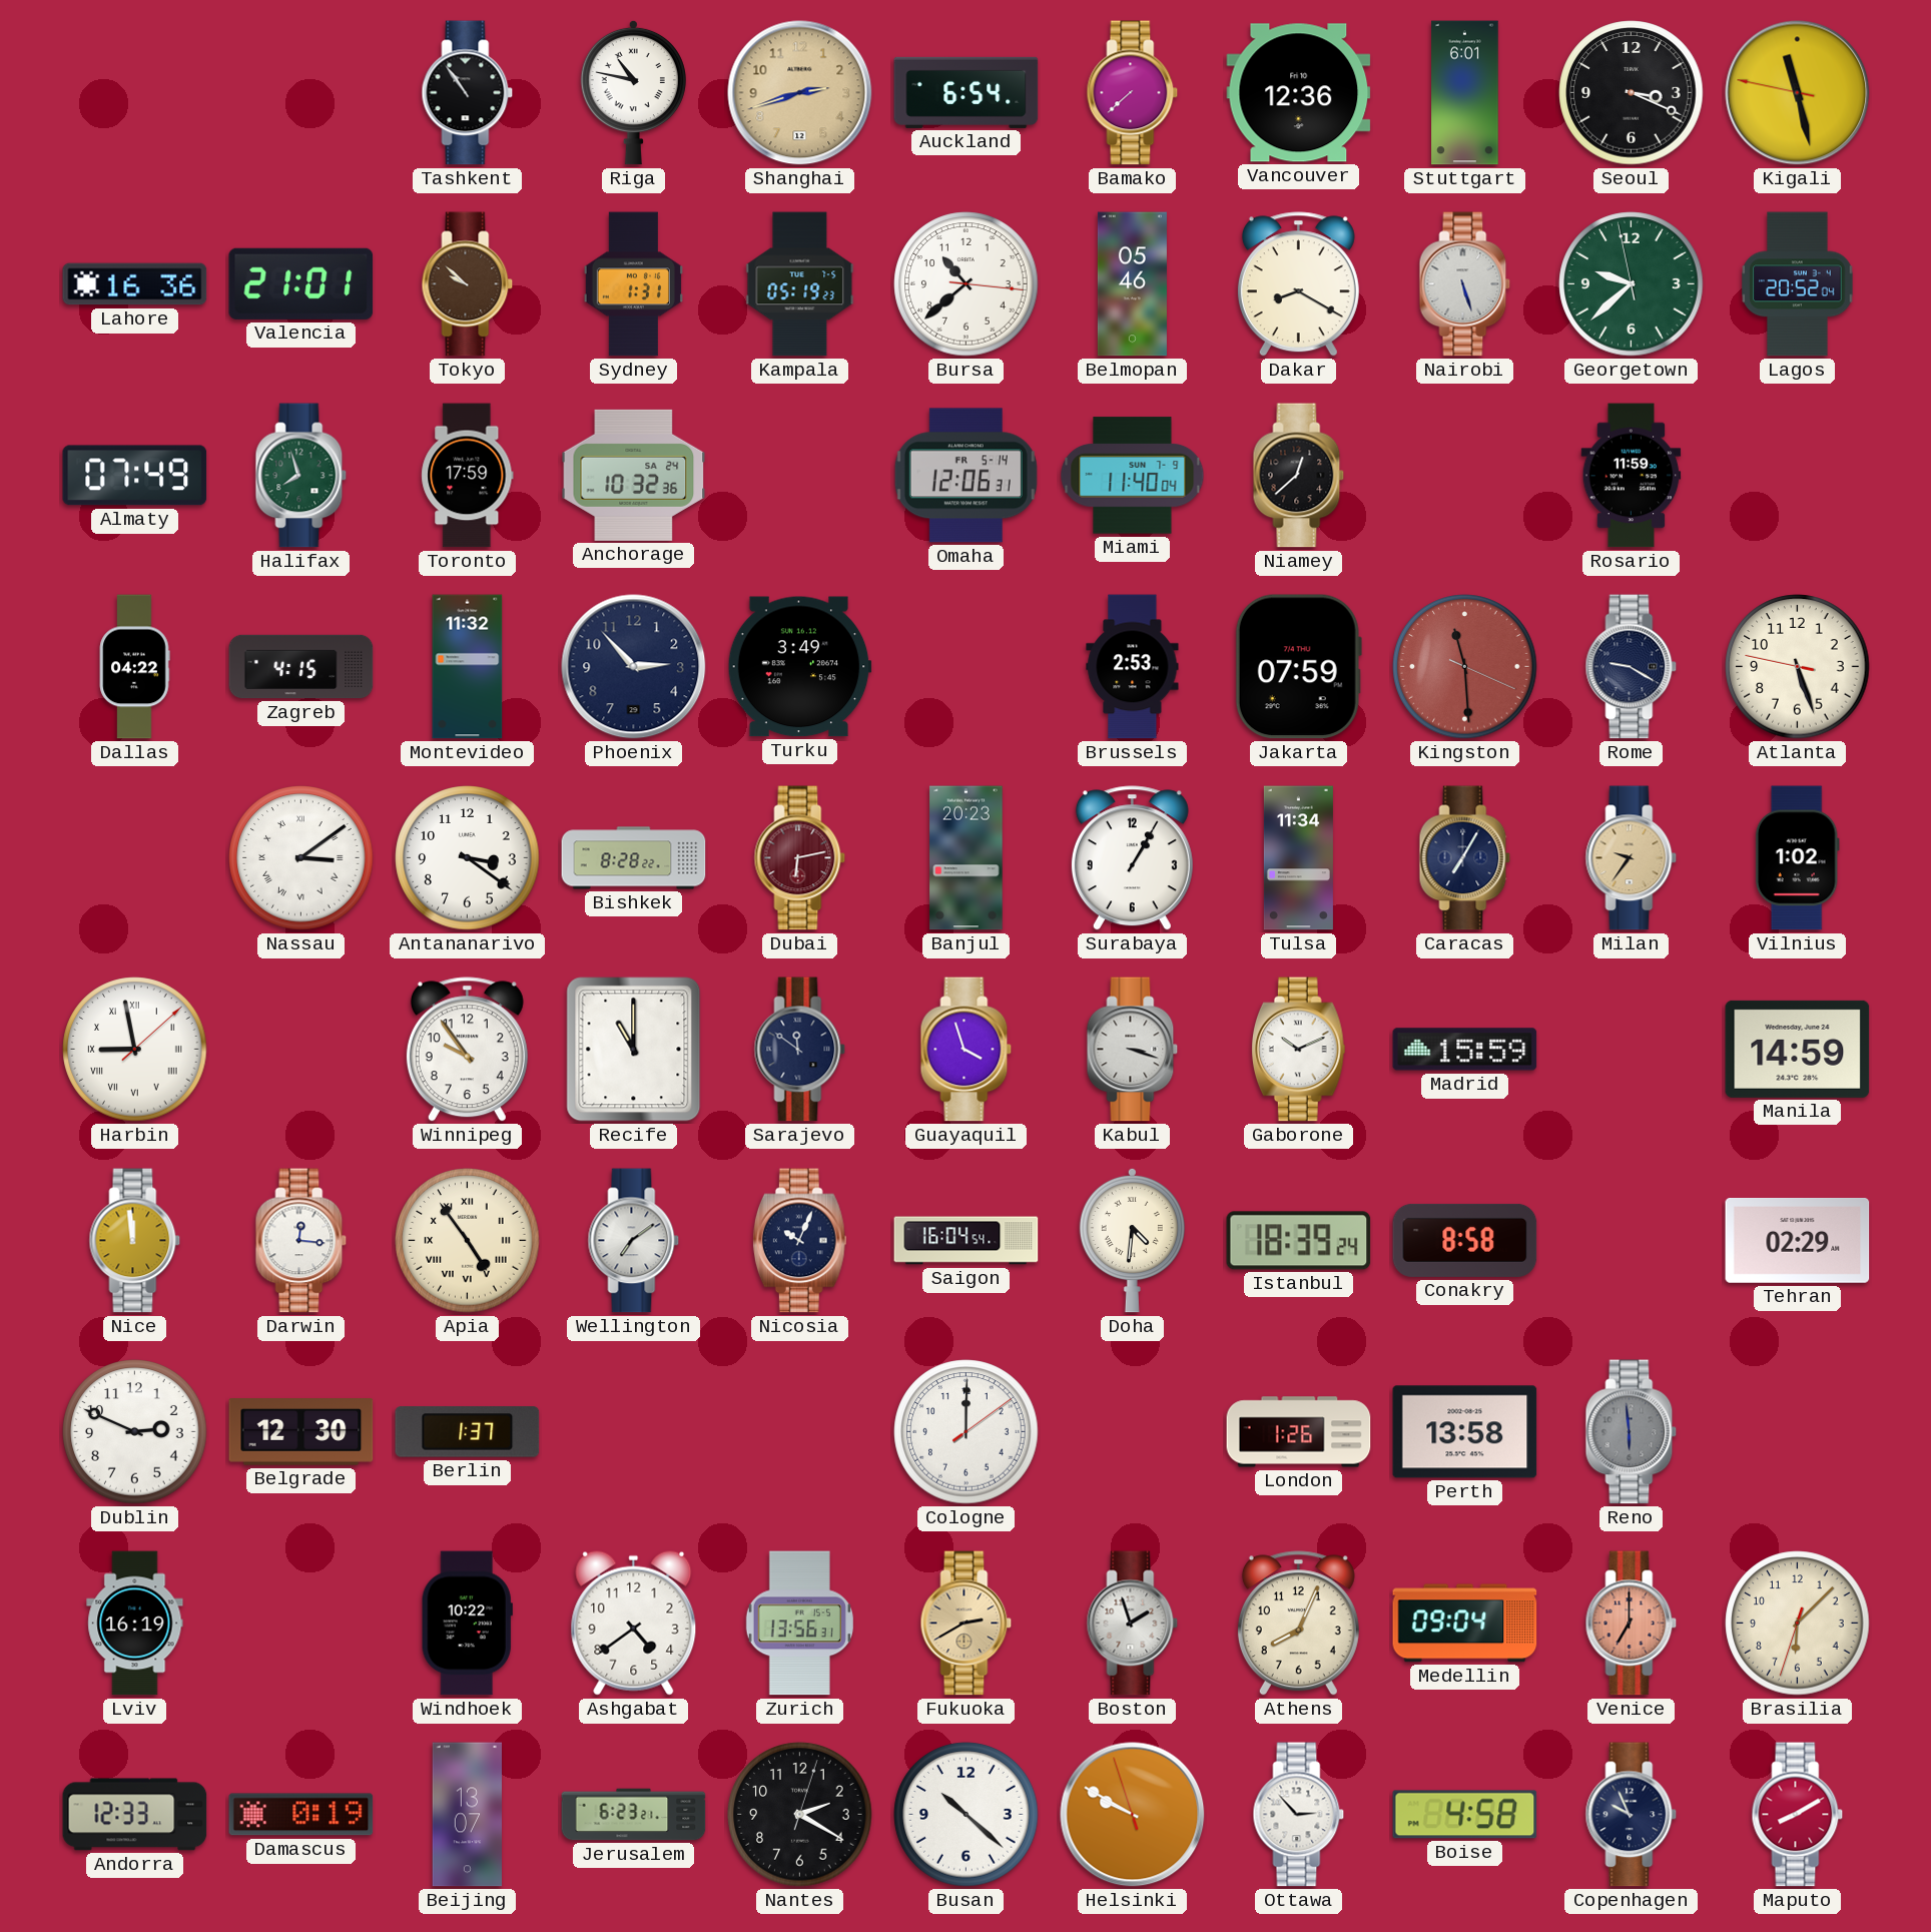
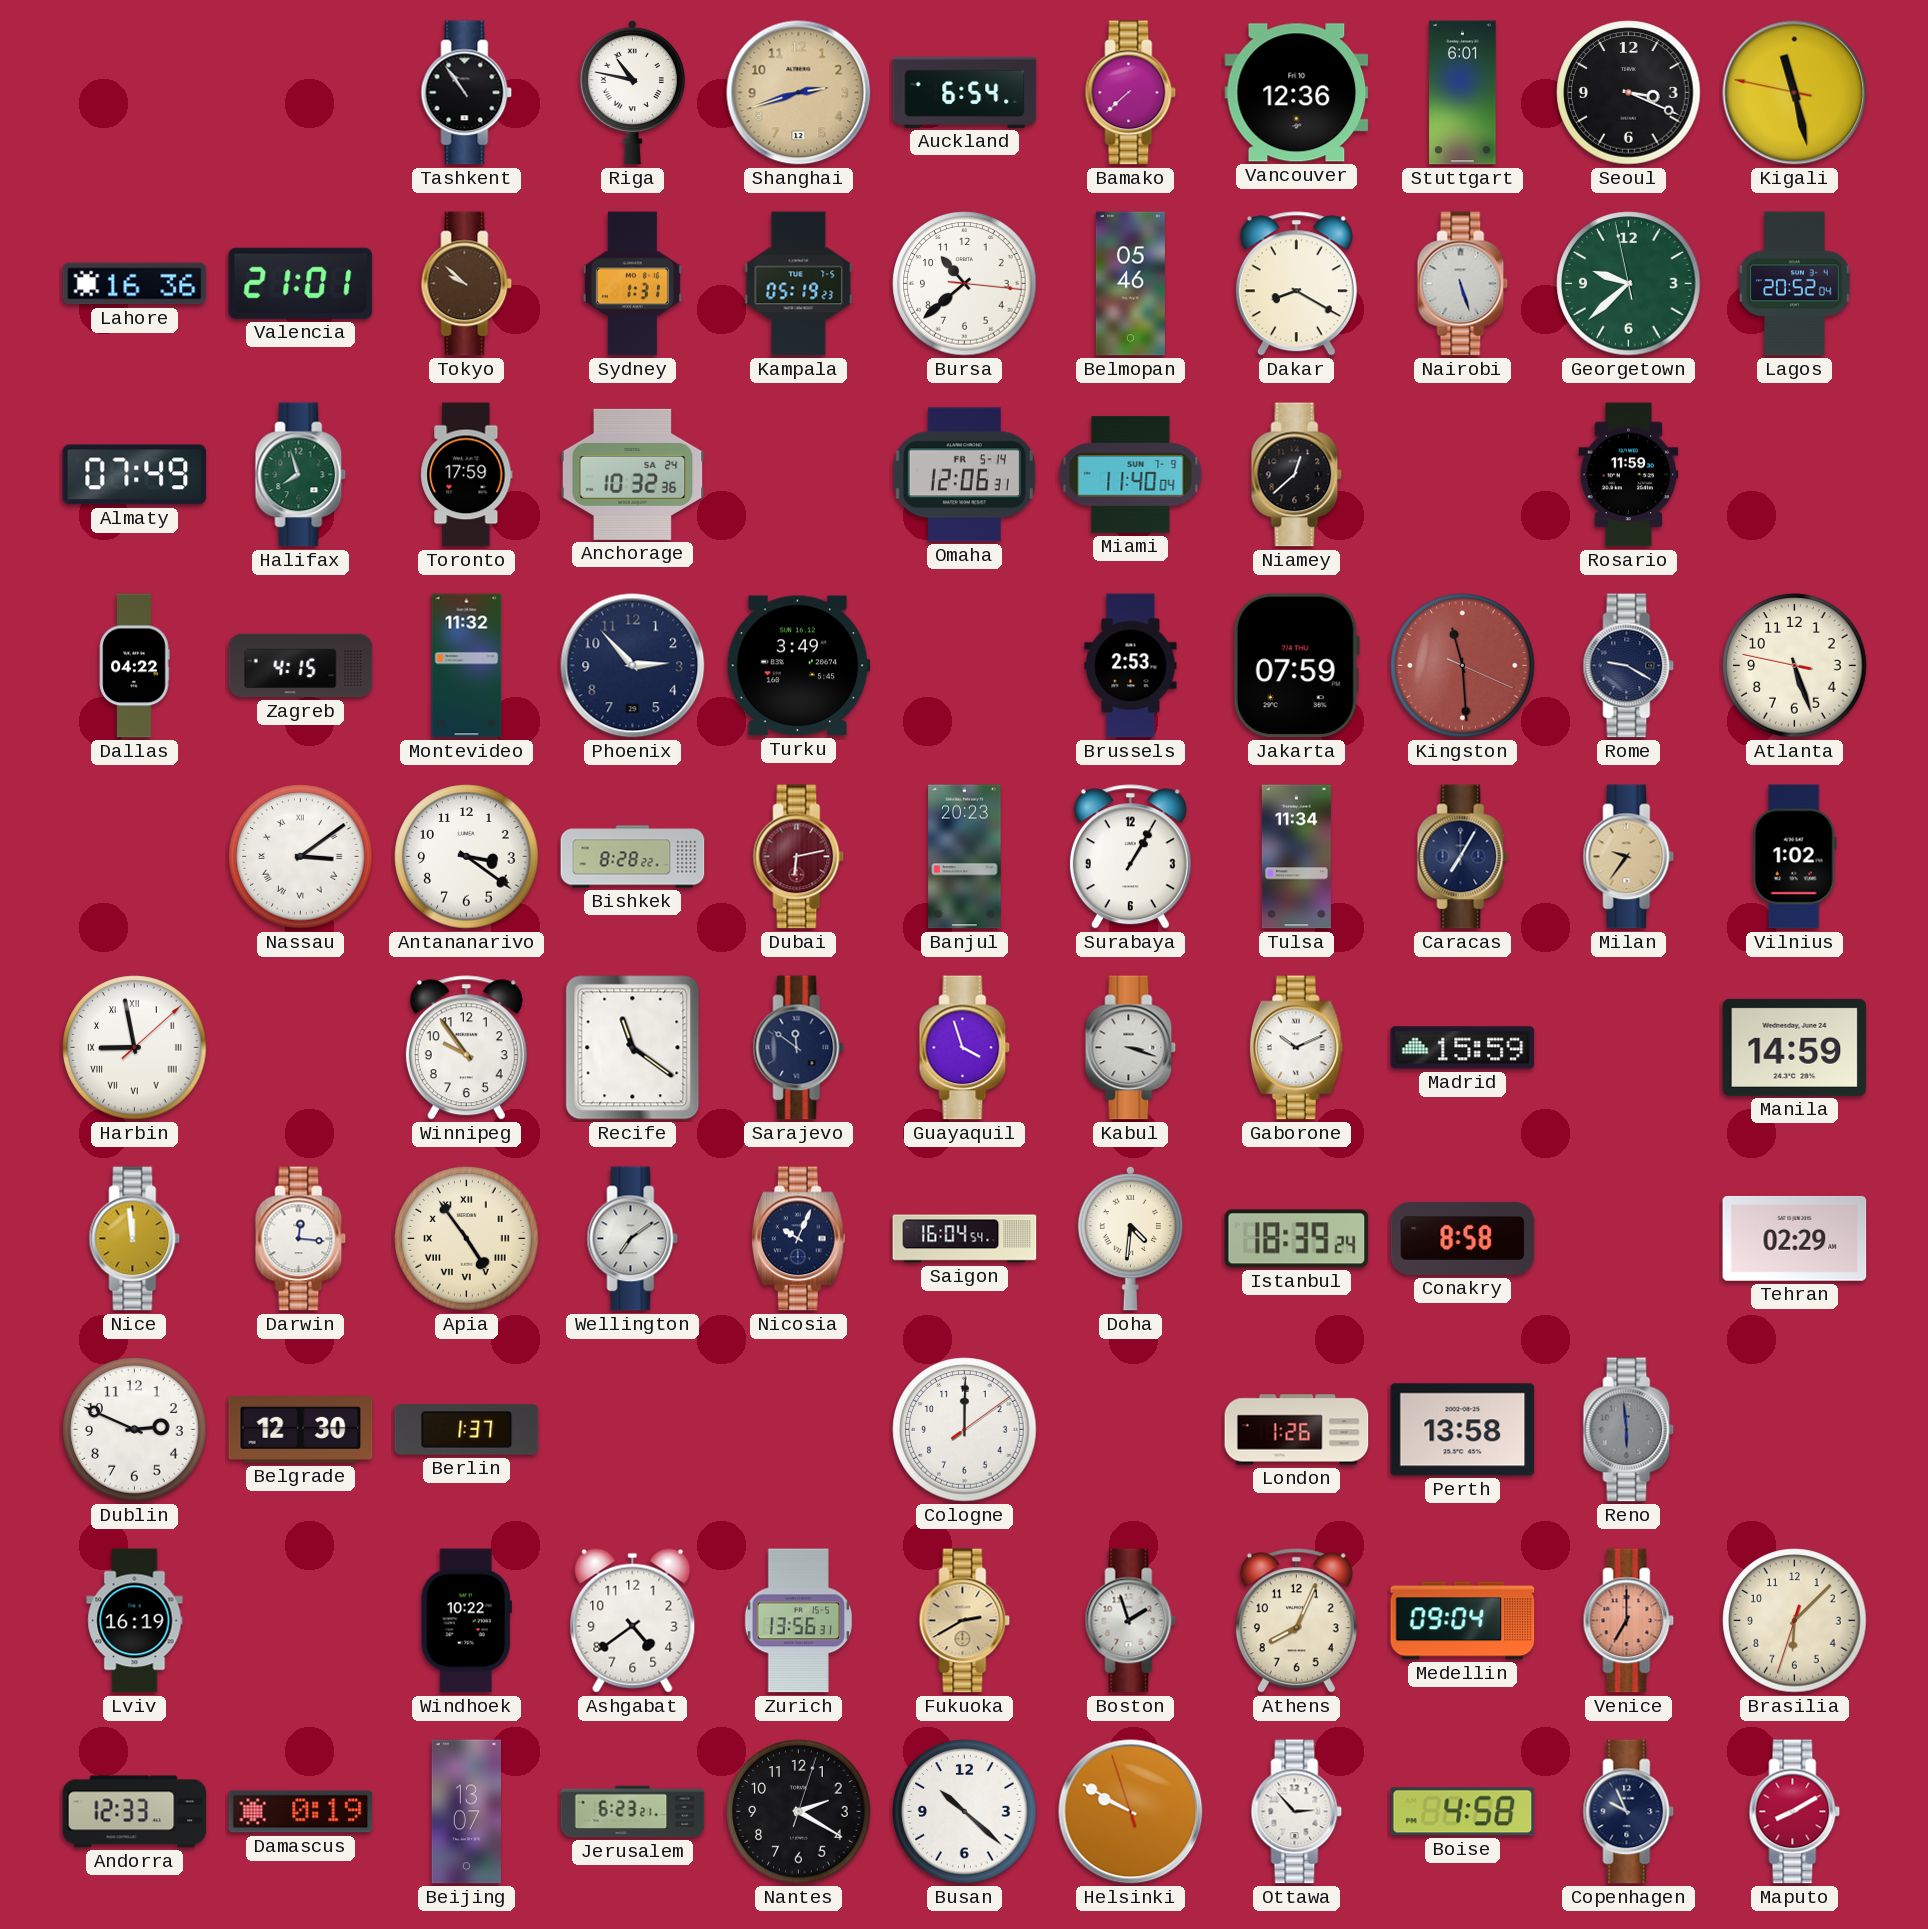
Recife: 11:00 -> 11:21
